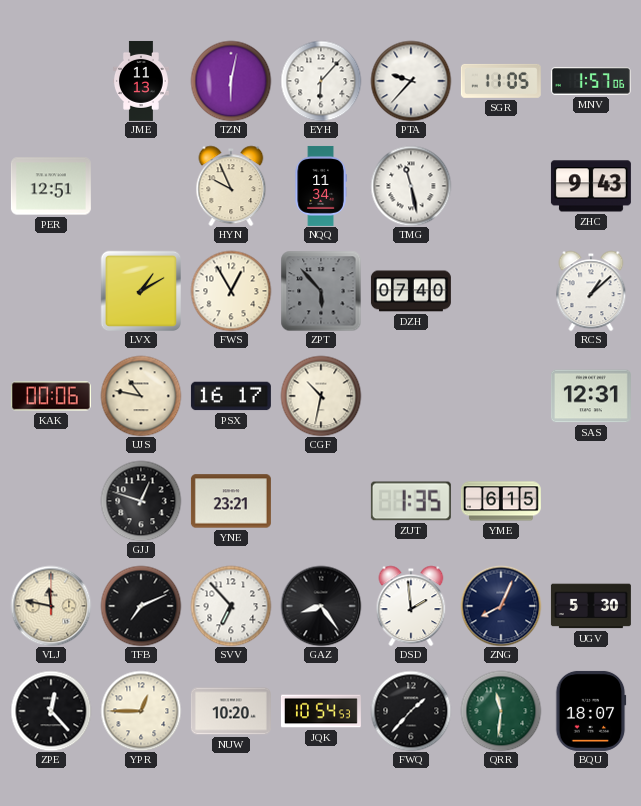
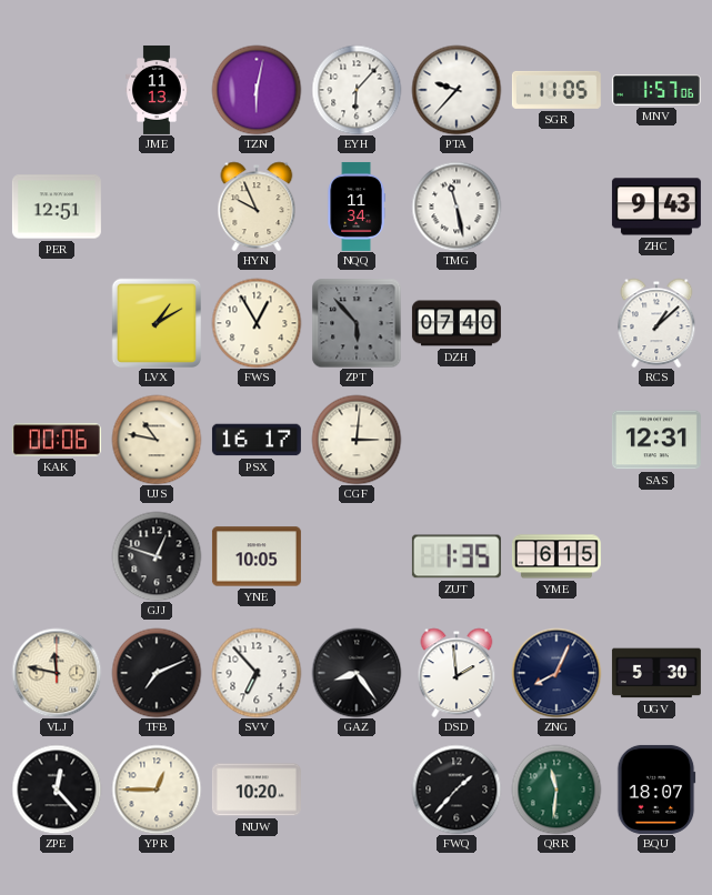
CGF: 10:32 -> 3:01
YNE: 23:21 -> 10:05
JQK: 10:54 -> none
